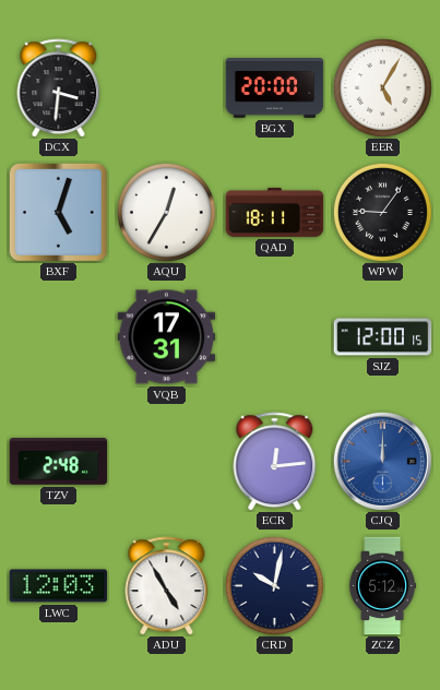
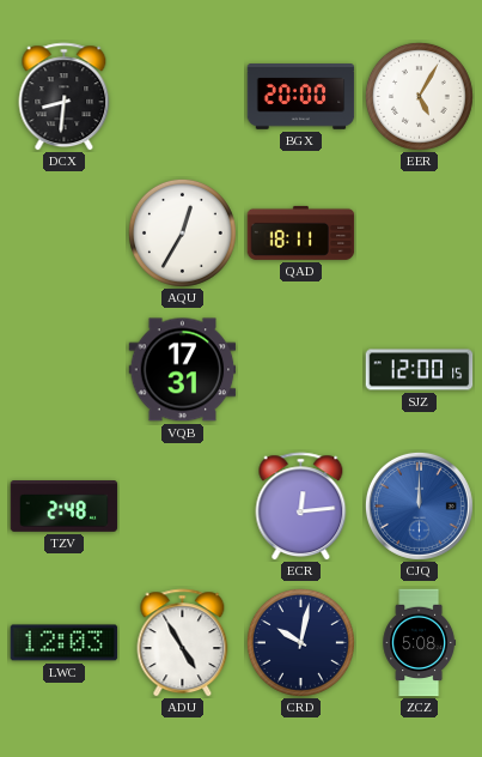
DCX: 3:31 -> 8:31
BXF: 5:03 -> none
WPW: 9:06 -> none
ZCZ: 5:12 -> 5:08
